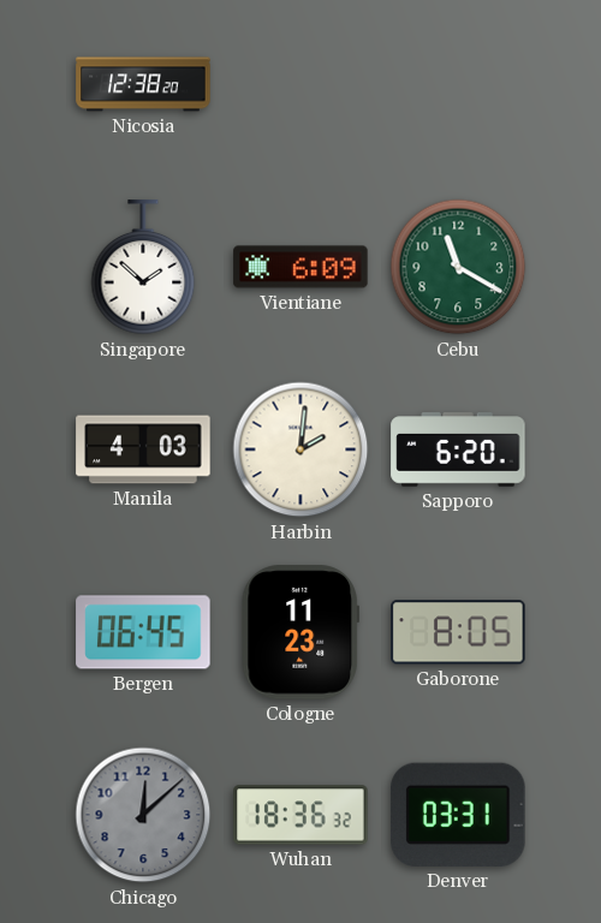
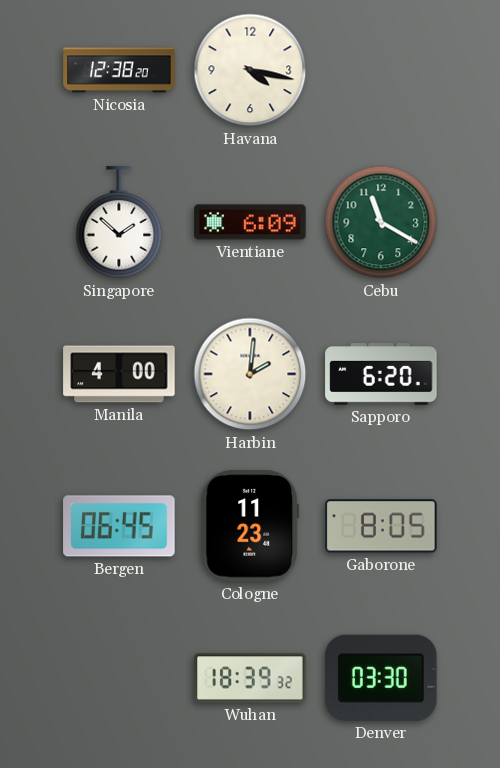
Havana: none -> 4:17
Manila: 4:03 -> 4:00
Chicago: 12:08 -> none
Wuhan: 18:36 -> 18:39
Denver: 03:31 -> 03:30
